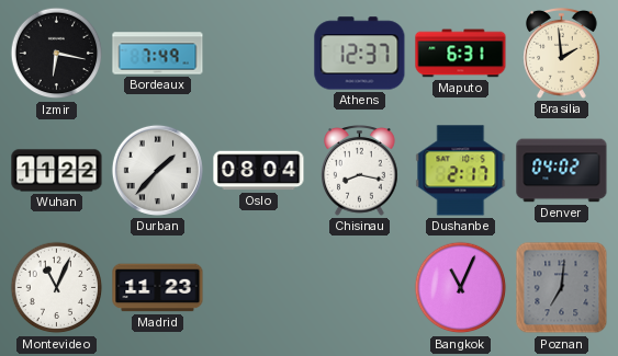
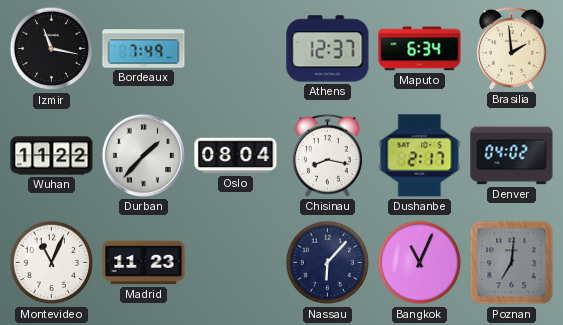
Izmir: 6:17 -> 11:17
Maputo: 6:31 -> 6:34
Nassau: none -> 6:07
